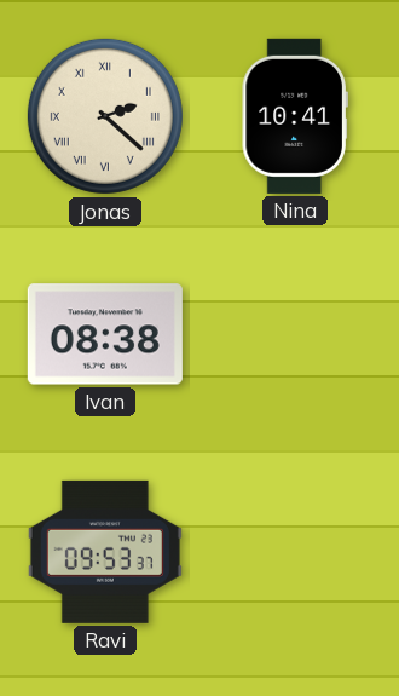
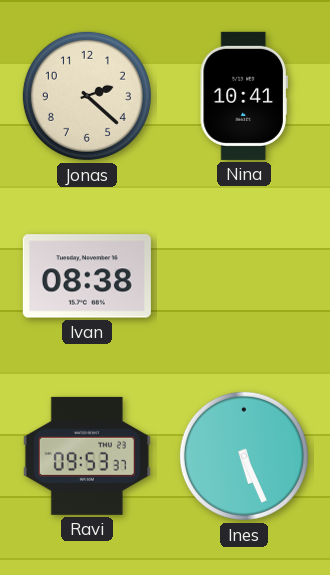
Jonas numerals: Roman -> Arabic
Ines: none -> 5:26
